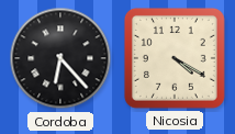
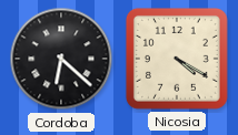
Cordoba: 6:23 -> 6:22
